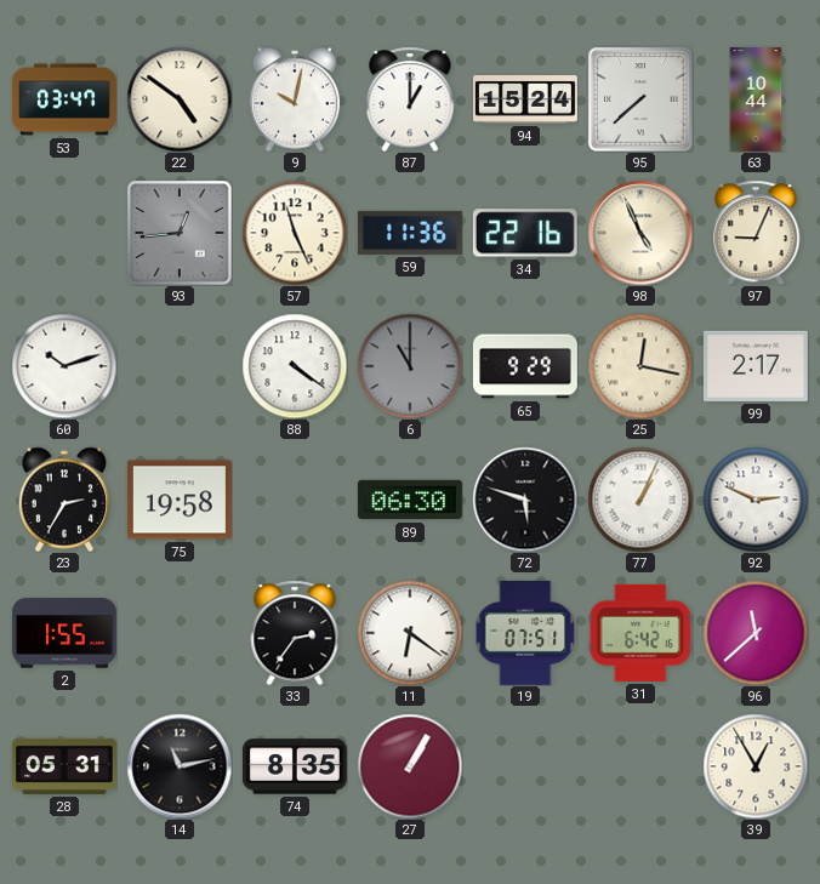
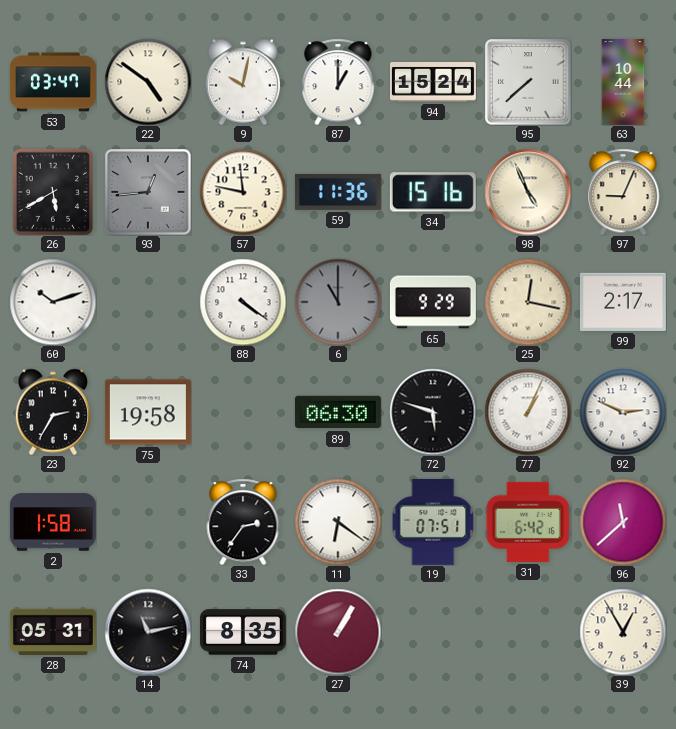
26: none -> 5:40
57: 11:26 -> 11:47
34: 22:16 -> 15:16
2: 1:55 -> 1:58
